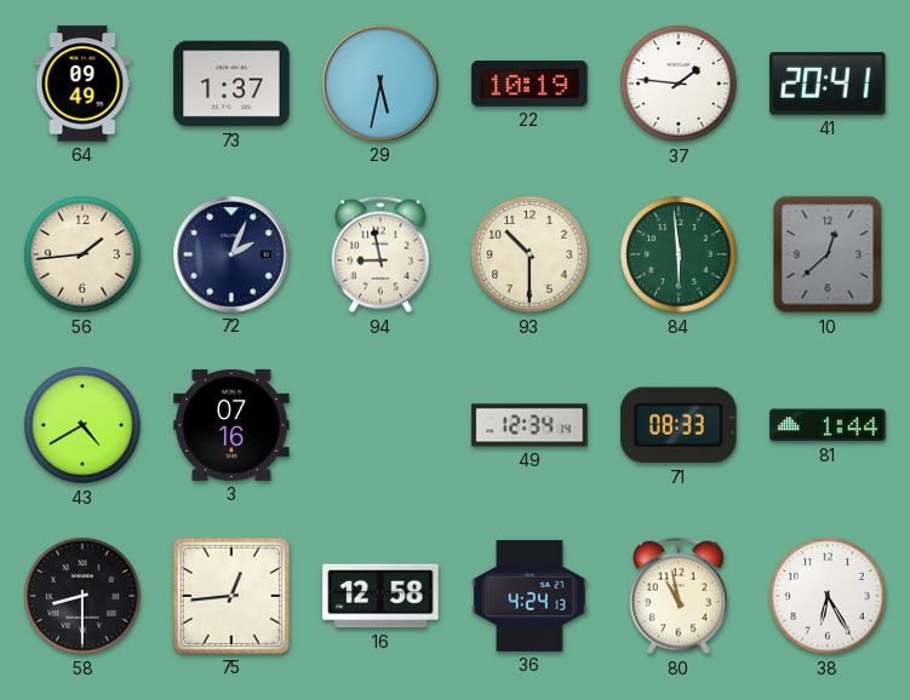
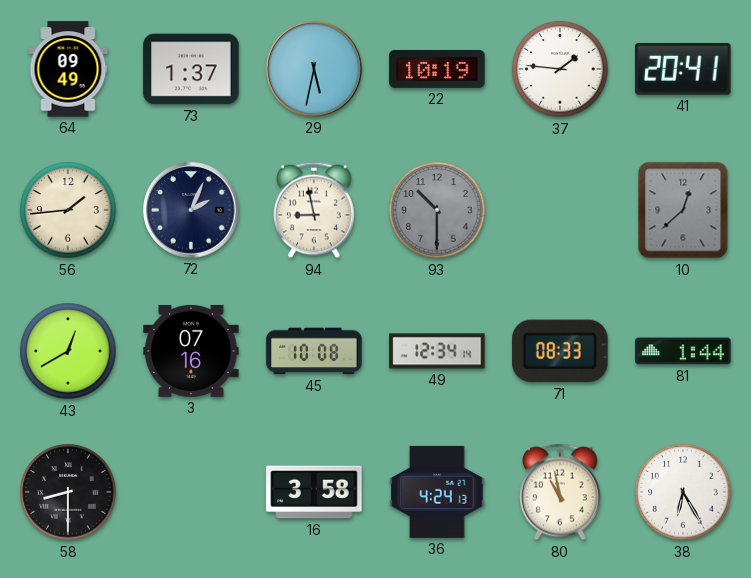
93 dial: cream -> grey
84: 5:59 -> none
43: 4:40 -> 12:40
45: none -> 10:08
75: 12:44 -> none
16: 12:58 -> 3:58
